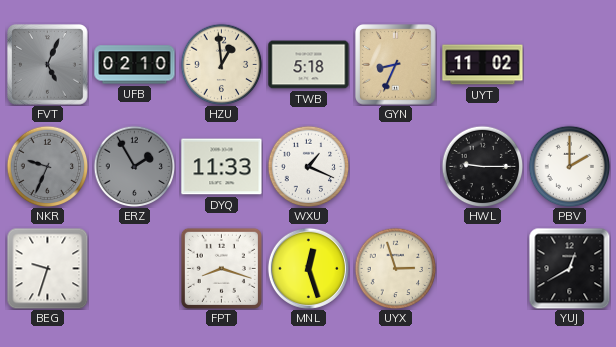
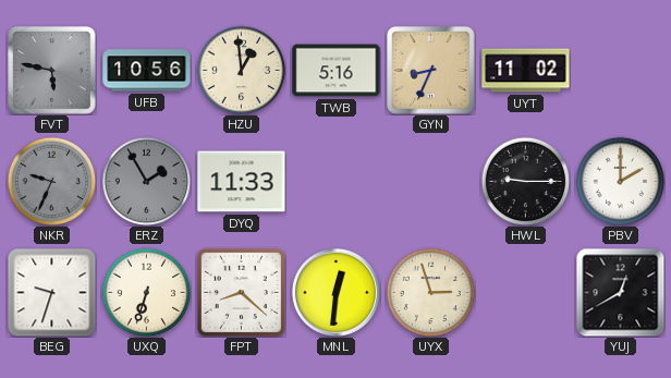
FVT: 5:04 -> 5:47
UFB: 02:10 -> 10:56
TWB: 5:18 -> 5:16
WXU: 1:19 -> none
UXQ: none -> 6:33
FPT: 8:18 -> 8:22
MNL: 12:27 -> 12:31
